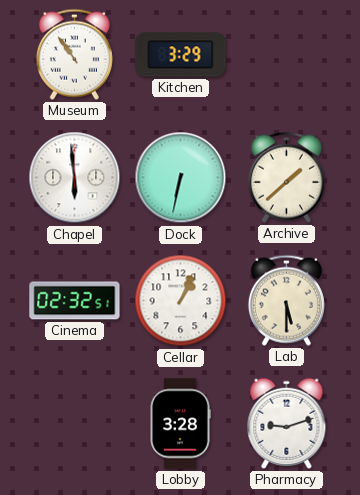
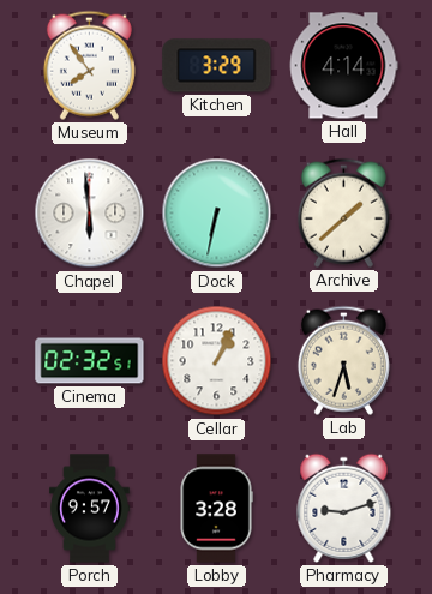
Museum: 10:54 -> 7:54
Hall: none -> 4:14
Lab: 5:30 -> 5:33
Porch: none -> 9:57
